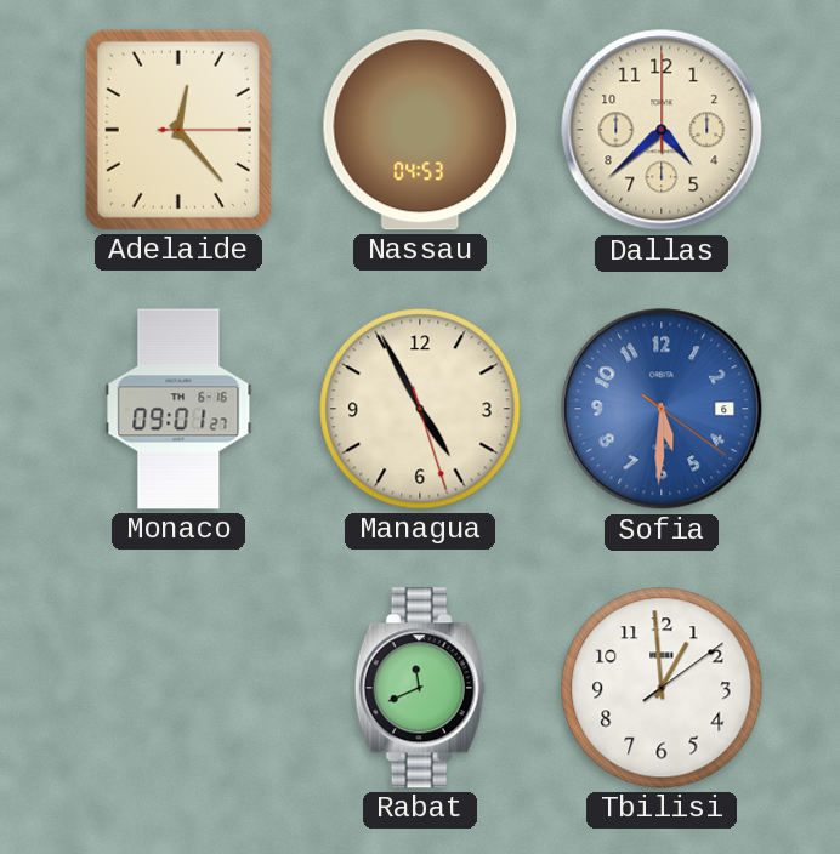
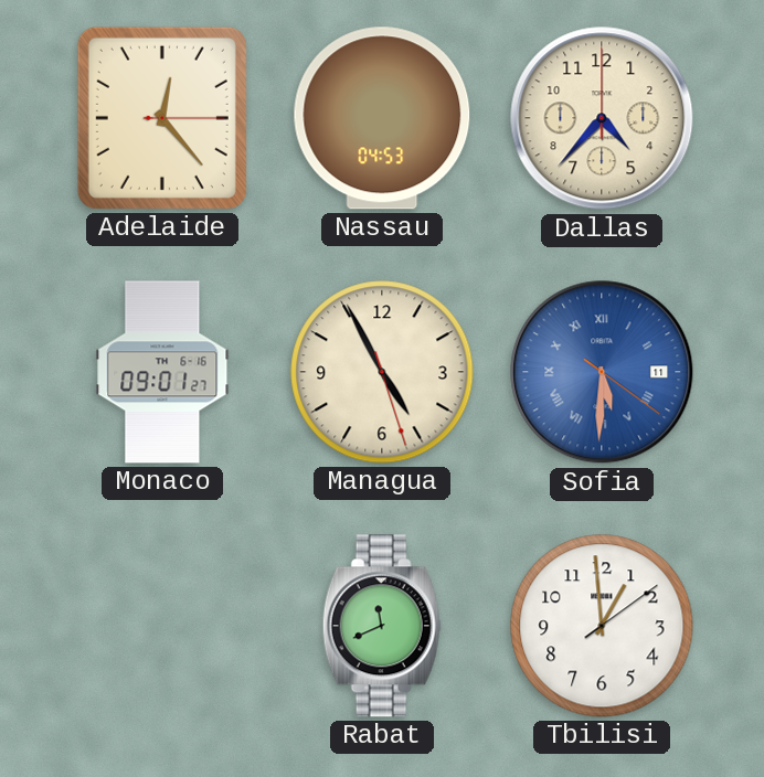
Dallas: 4:38 -> 4:37
Sofia date: 6 -> 11
Sofia numerals: Arabic -> Roman
